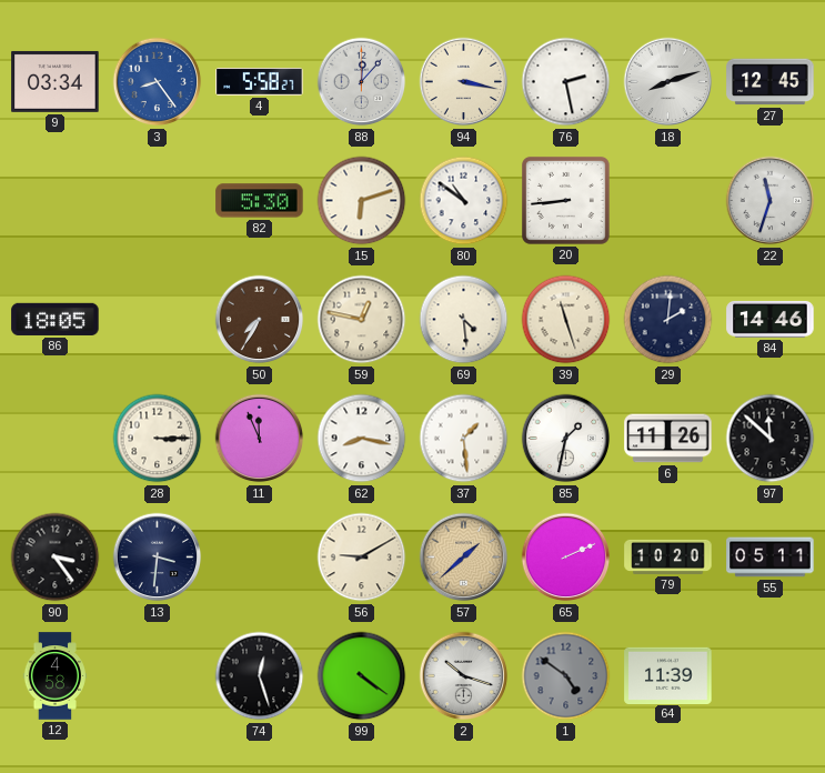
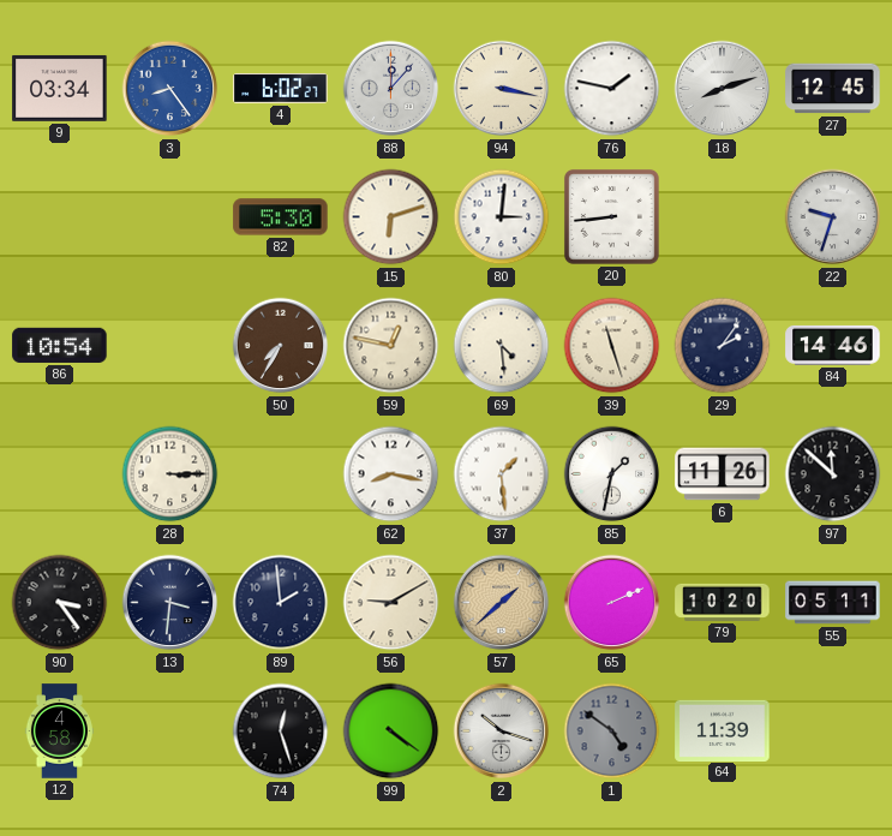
4: 5:58 -> 6:02
76: 2:28 -> 1:47
80: 10:51 -> 3:01
22: 11:33 -> 9:33
86: 18:05 -> 10:54
29: 2:01 -> 2:06
11: 11:56 -> none
89: none -> 1:59
